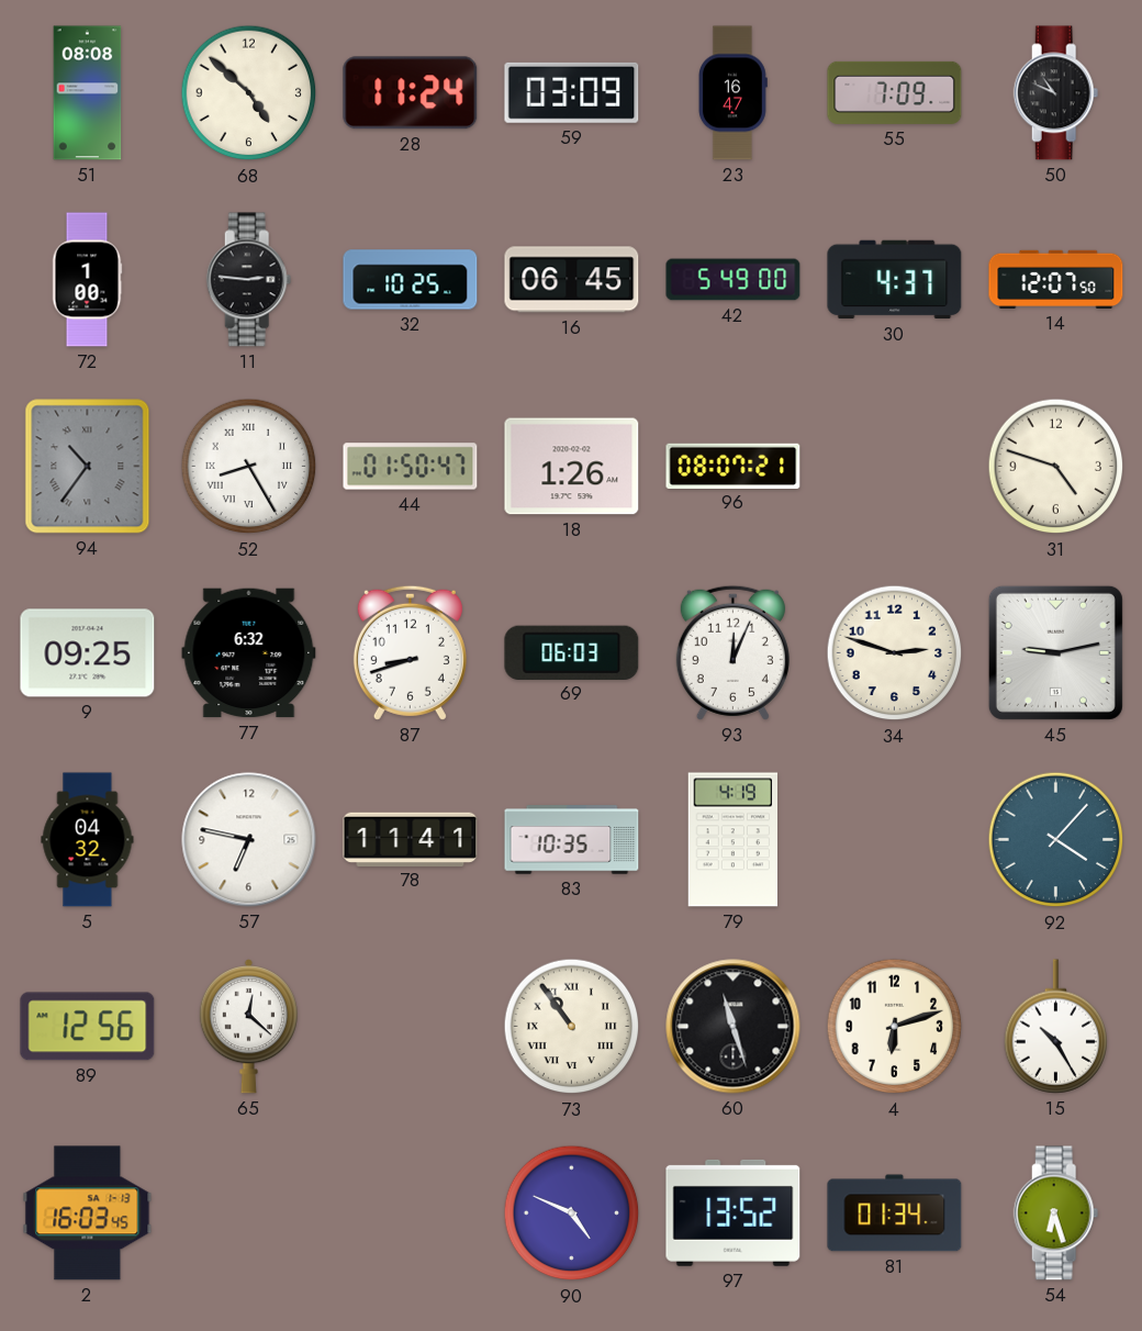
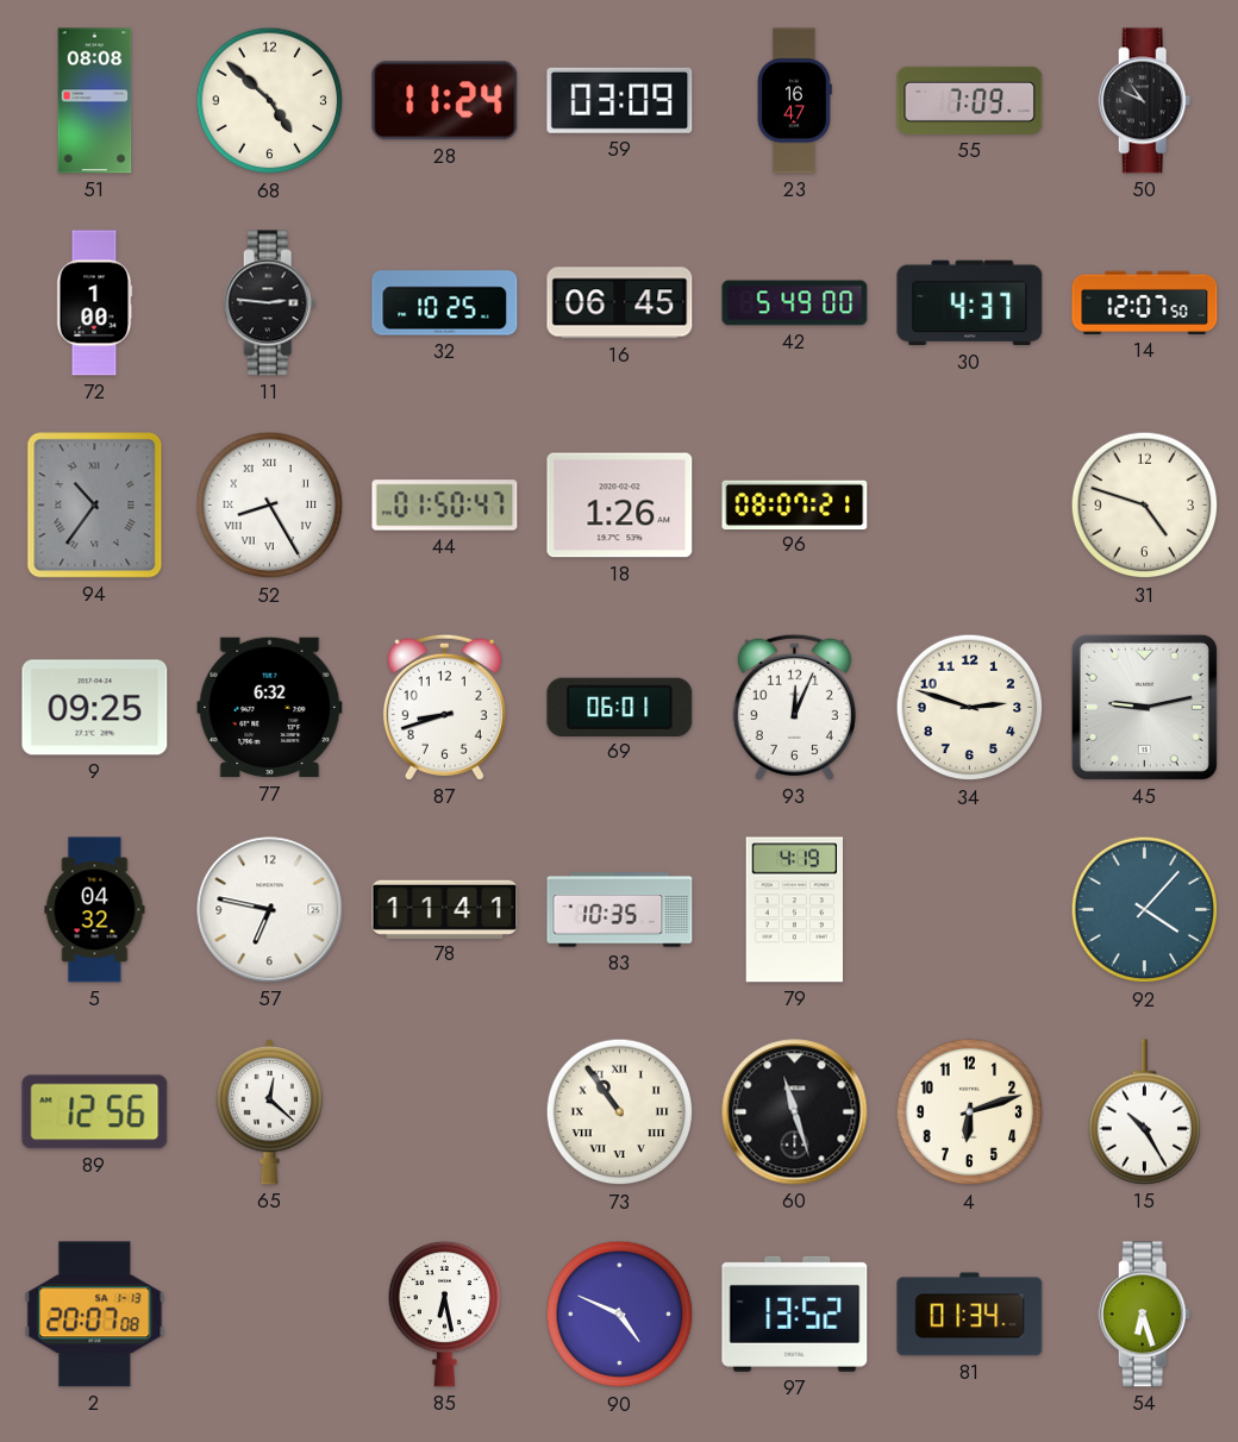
69: 06:03 -> 06:01
2: 16:03 -> 20:07
85: none -> 6:28
